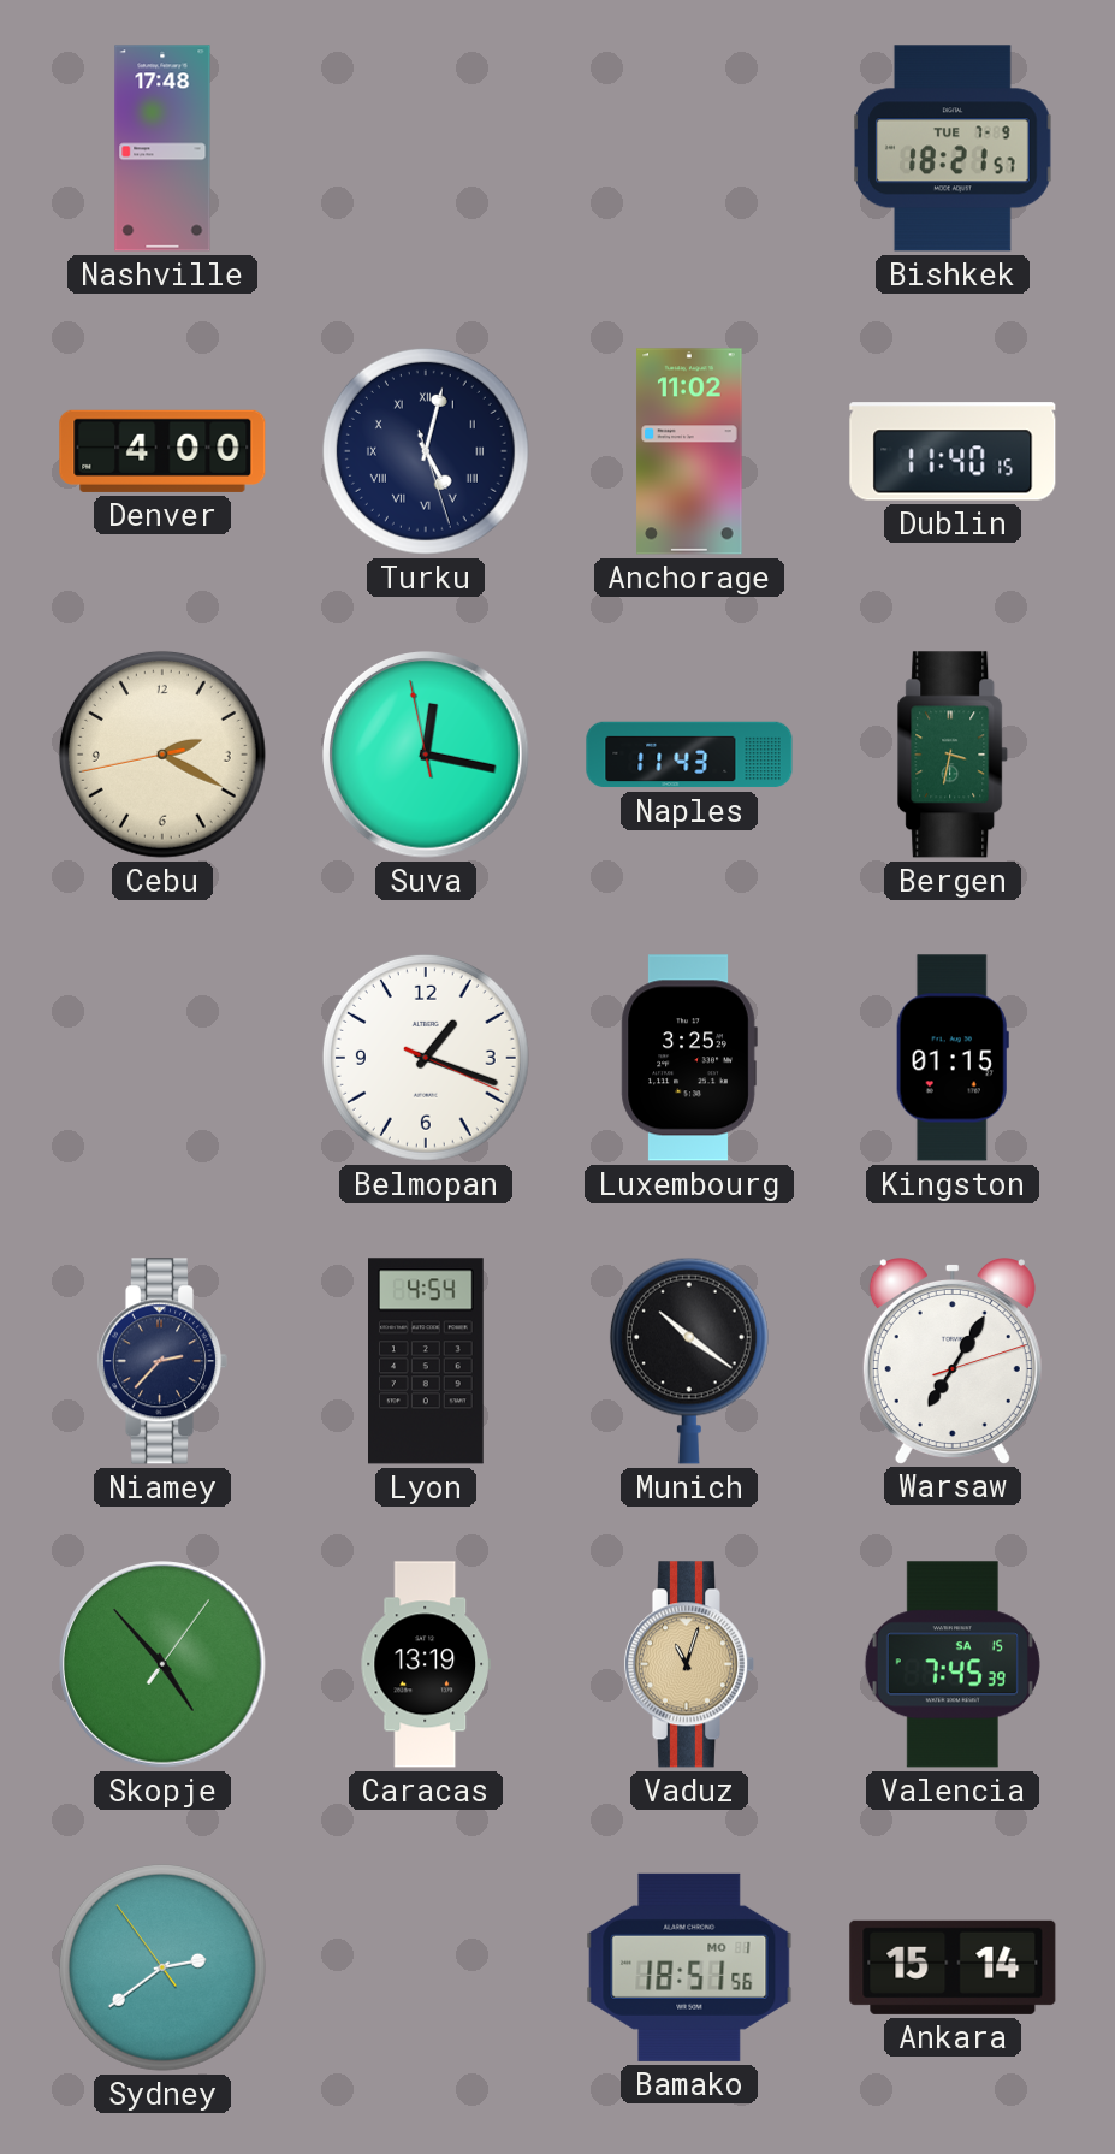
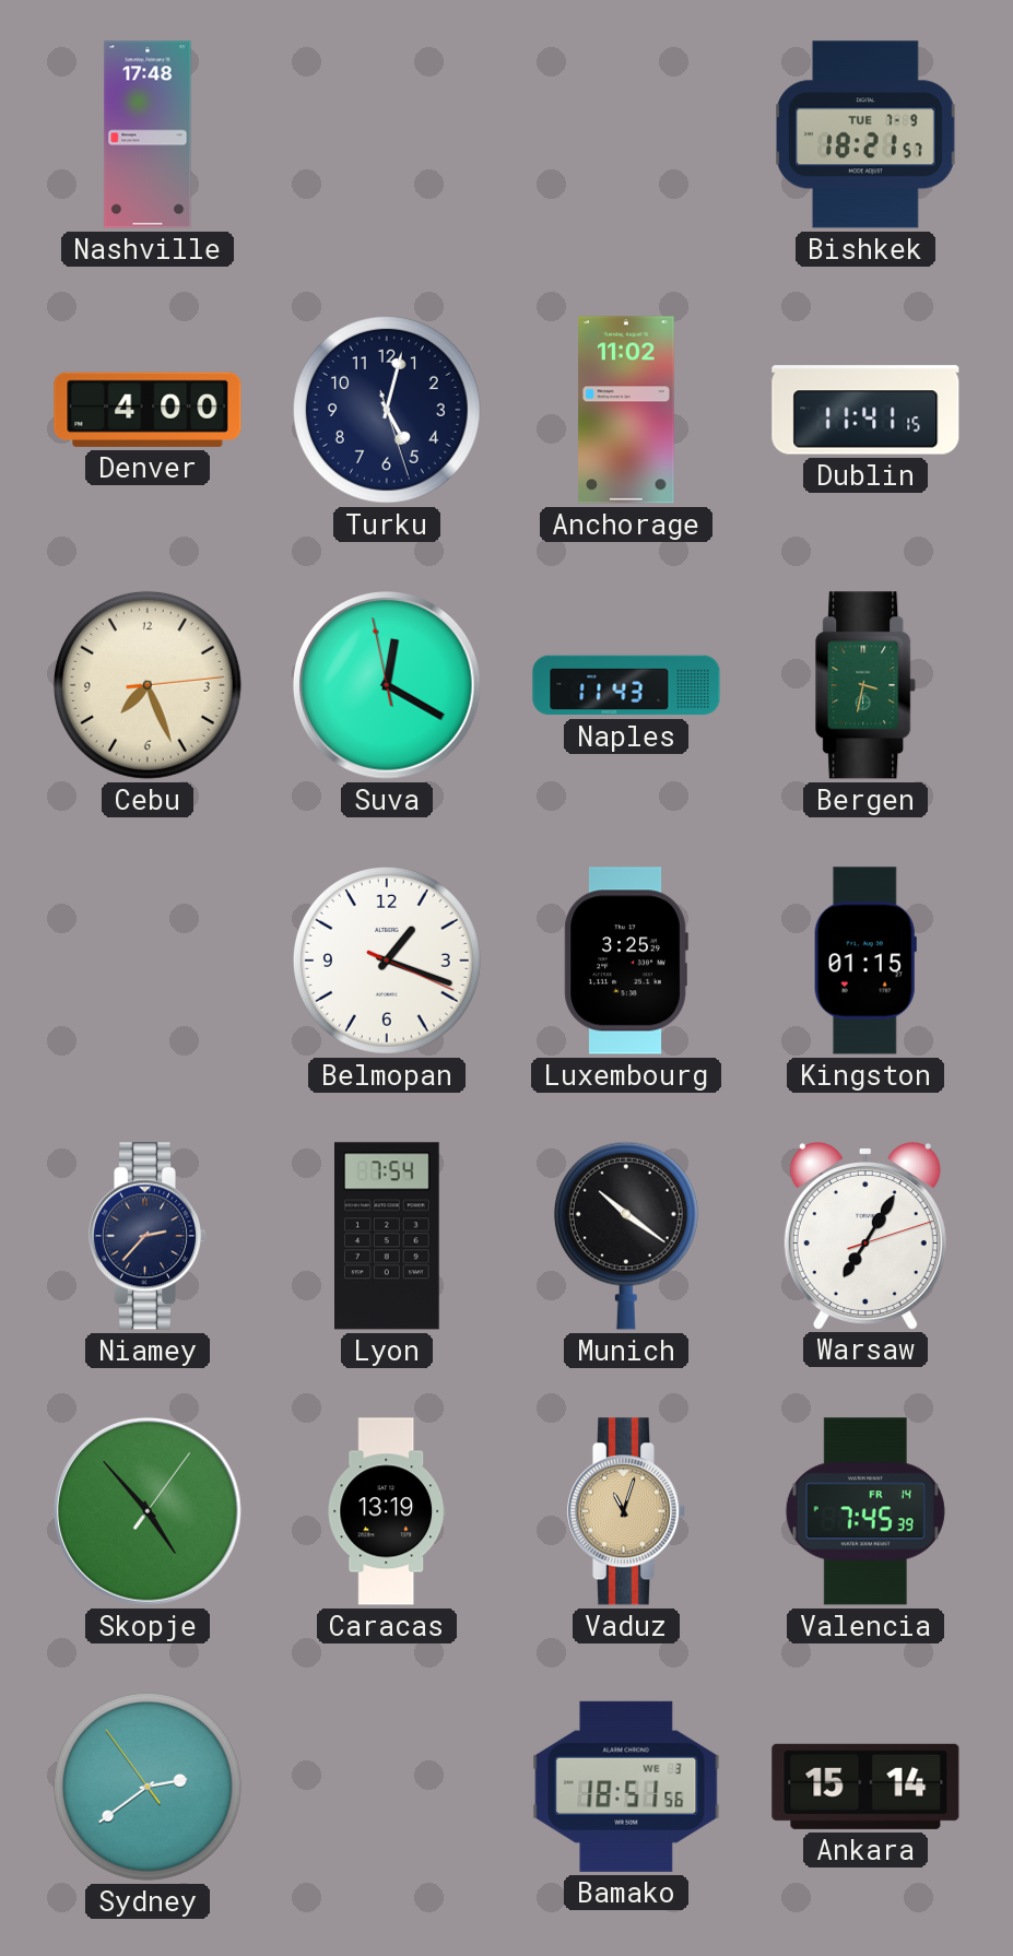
Turku numerals: Roman -> Arabic
Dublin: 11:40 -> 11:41
Cebu: 2:19 -> 7:26
Suva: 12:16 -> 12:19
Lyon: 4:54 -> 7:54
Valencia date: SA 15 -> FR 14
Bamako date: MO 1 -> WE 3
